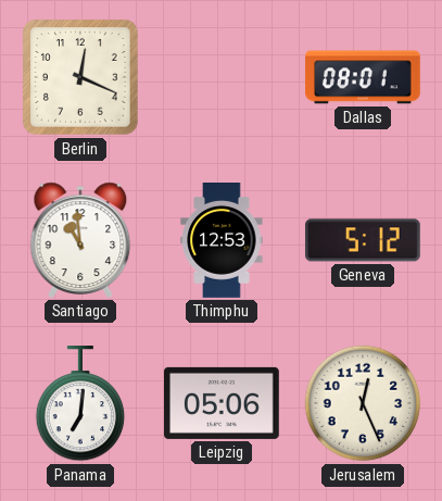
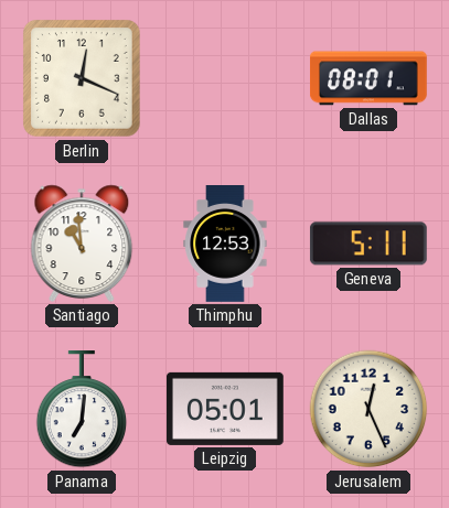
Geneva: 5:12 -> 5:11
Leipzig: 05:06 -> 05:01
